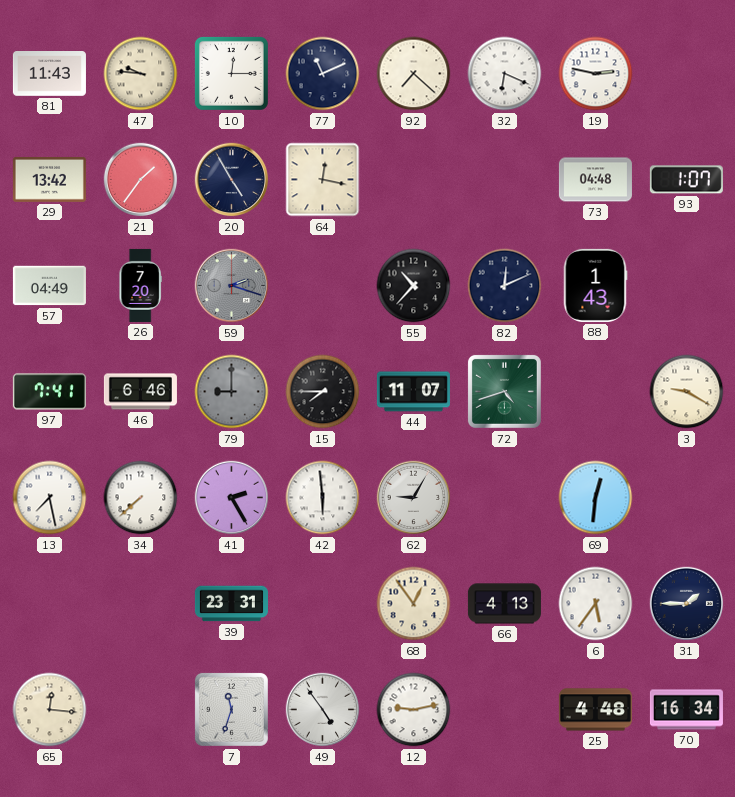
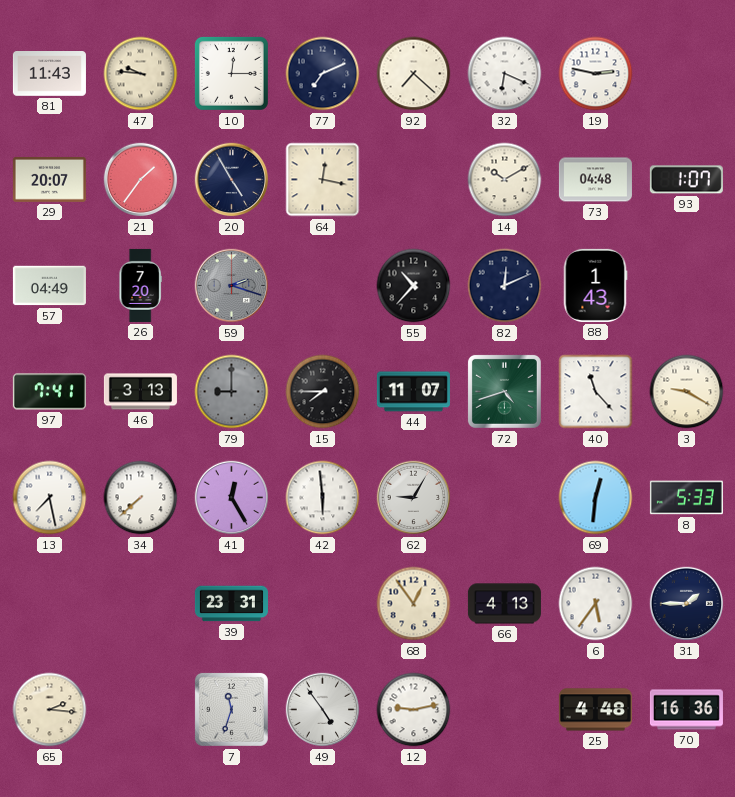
77: 11:11 -> 7:11
29: 13:42 -> 20:07
14: none -> 10:10
46: 6:46 -> 3:13
40: none -> 11:23
41: 2:25 -> 12:25
8: none -> 5:33
65: 12:16 -> 2:16
70: 16:34 -> 16:36
